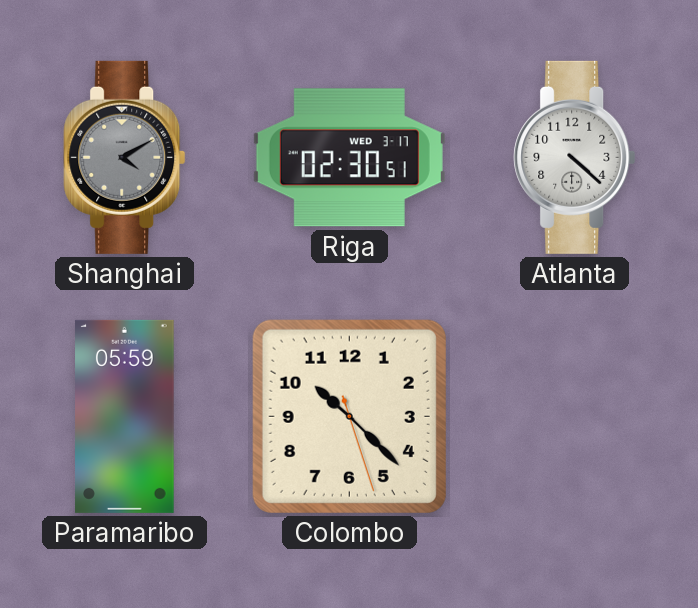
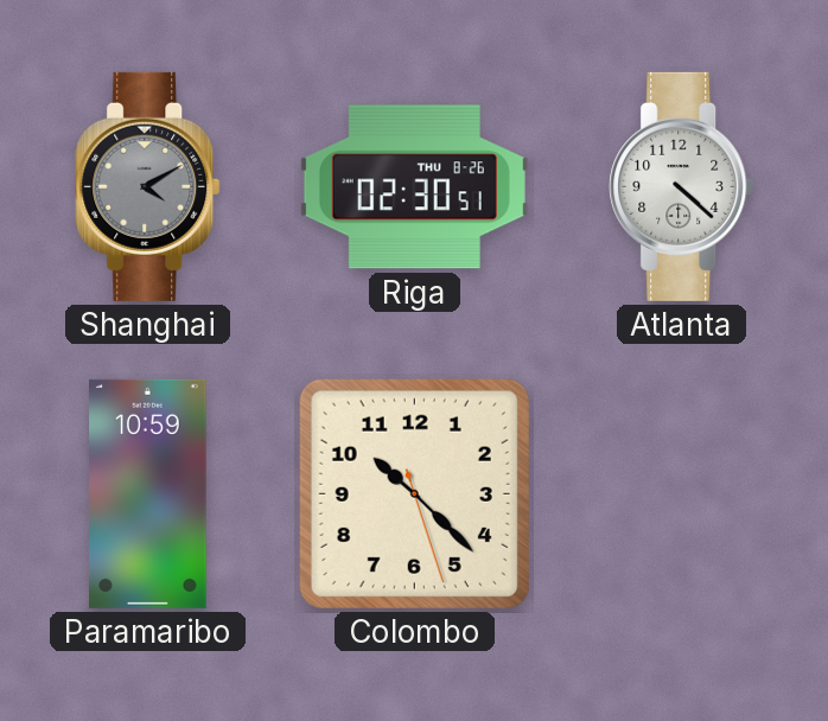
Riga date: WED 3-17 -> THU 8-26
Paramaribo: 05:59 -> 10:59
